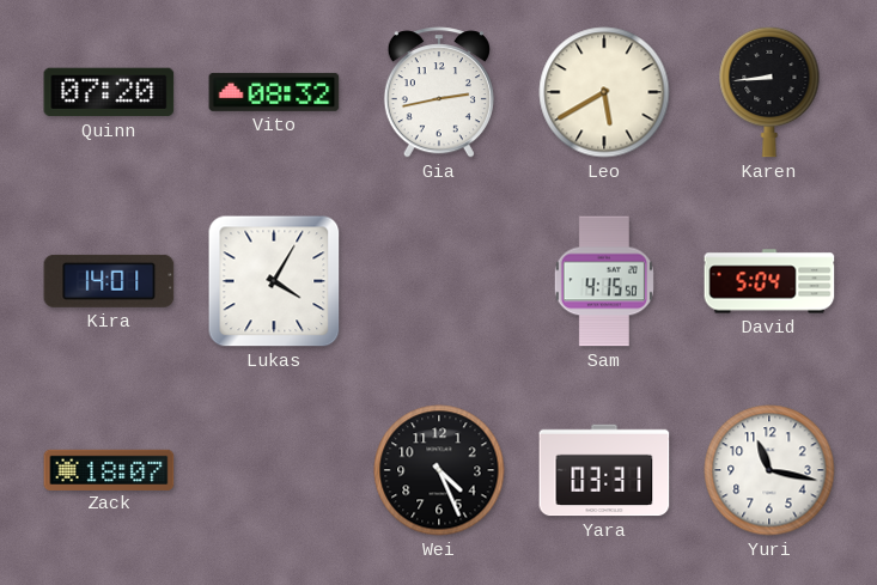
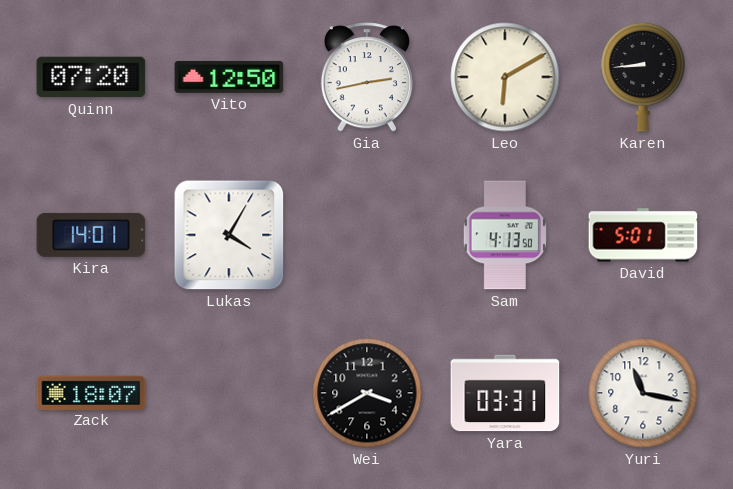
Vito: 08:32 -> 12:50
Leo: 5:40 -> 6:10
Sam: 4:15 -> 4:13
David: 5:04 -> 5:01
Wei: 4:26 -> 3:40
